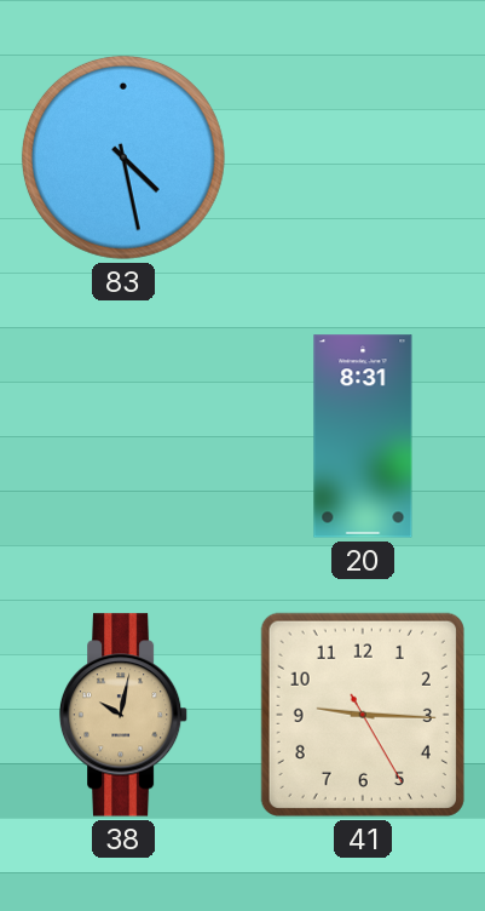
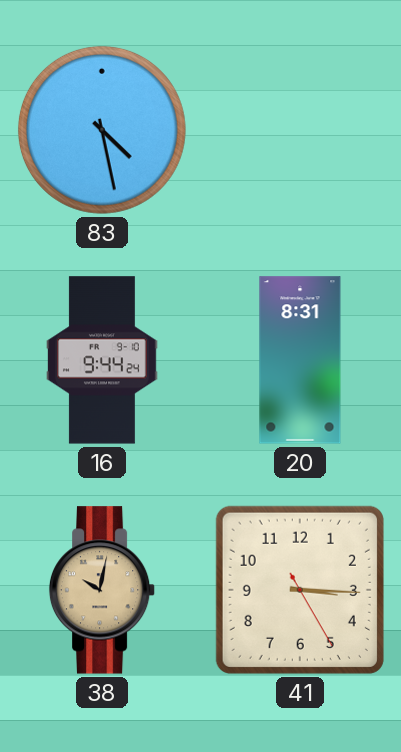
16: none -> 9:44
41: 9:15 -> 3:15
